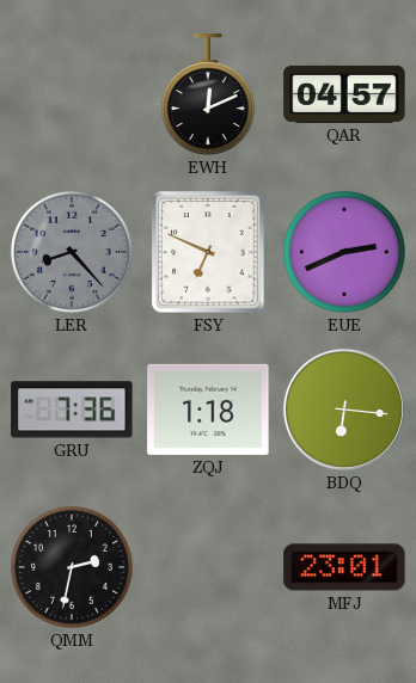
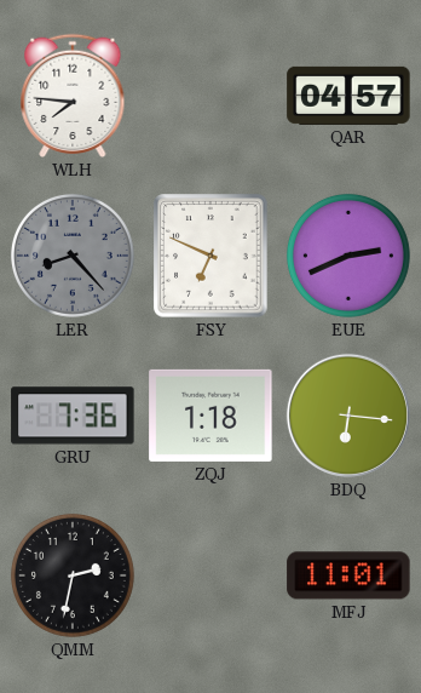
WLH: none -> 7:46
EWH: 12:11 -> none
MFJ: 23:01 -> 11:01
